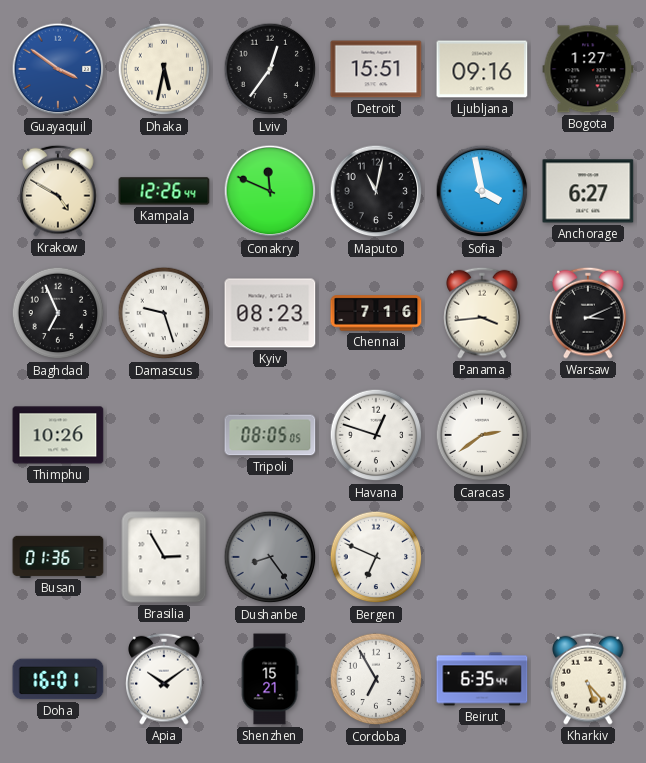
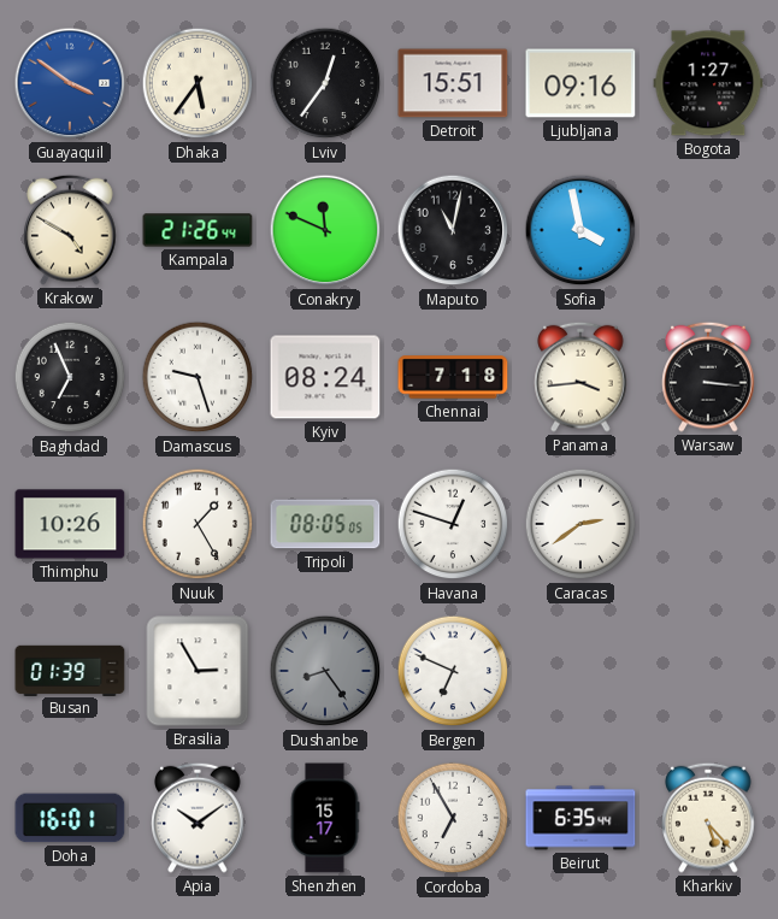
Dhaka: 5:32 -> 5:36
Kampala: 12:26 -> 21:26
Anchorage: 6:27 -> none
Kyiv: 08:23 -> 08:24
Chennai: 7:16 -> 7:18
Warsaw: 3:11 -> 3:16
Nuuk: none -> 1:25
Busan: 01:36 -> 01:39
Shenzhen: 15:21 -> 15:17
